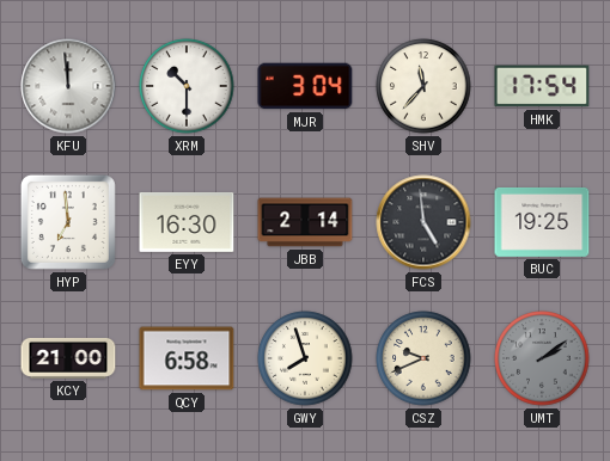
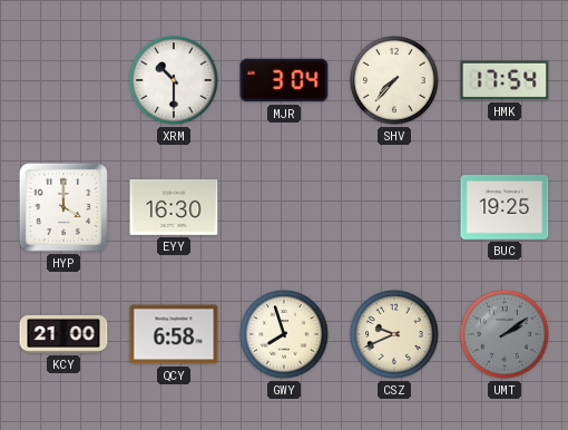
KFU: 11:59 -> none
SHV: 11:37 -> 7:37
HYP: 6:59 -> 4:00
JBB: 2:14 -> none
FCS: 4:59 -> none
